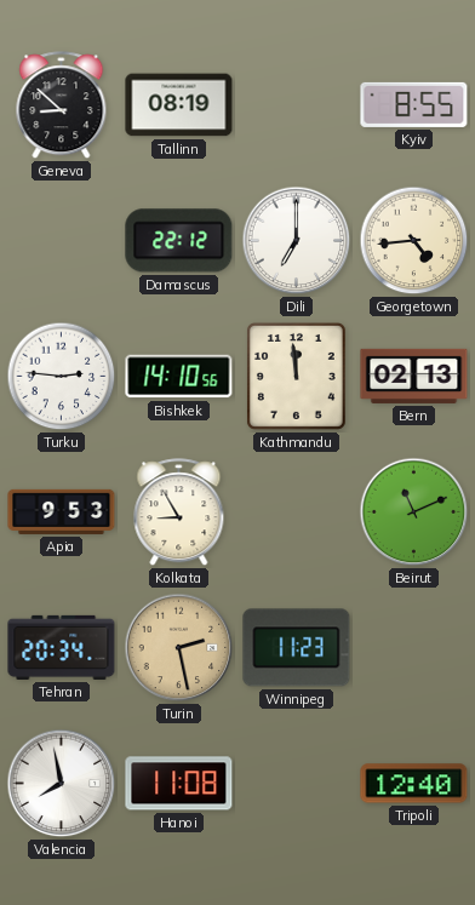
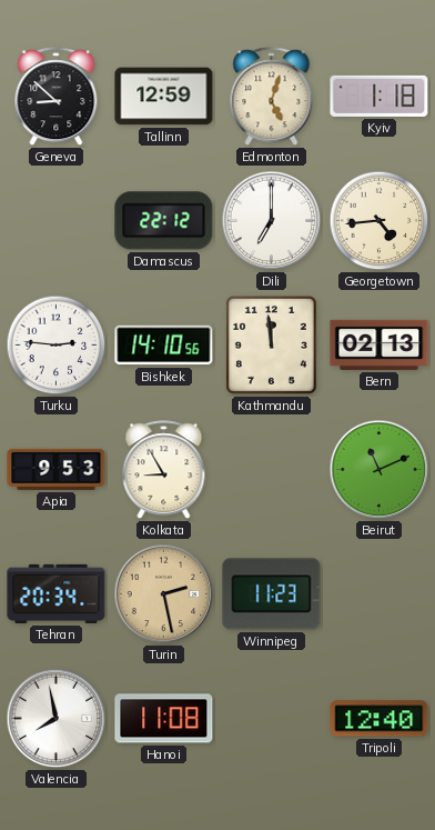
Tallinn: 08:19 -> 12:59
Edmonton: none -> 5:03
Kyiv: 8:55 -> 1:18
